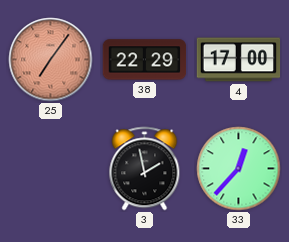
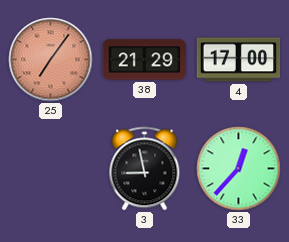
38: 22:29 -> 21:29
3: 1:58 -> 8:58
